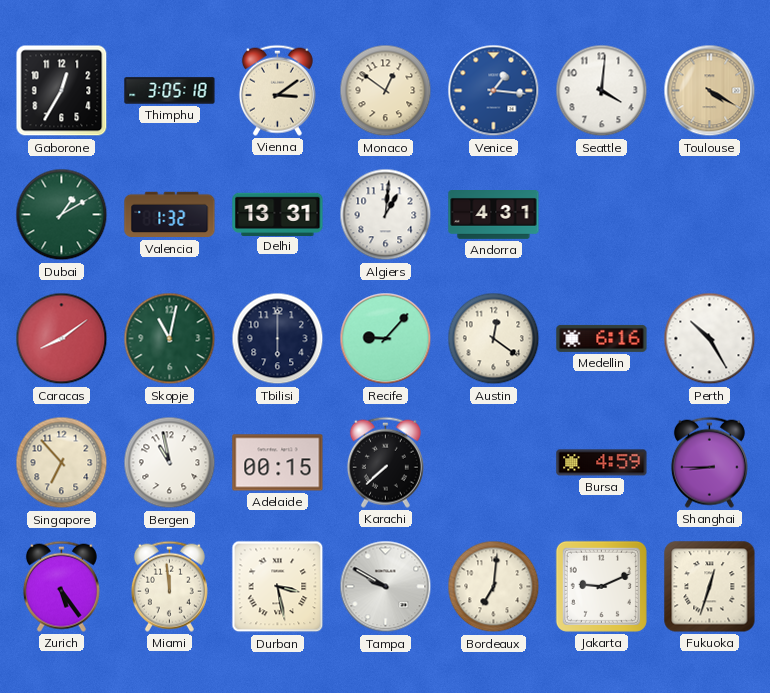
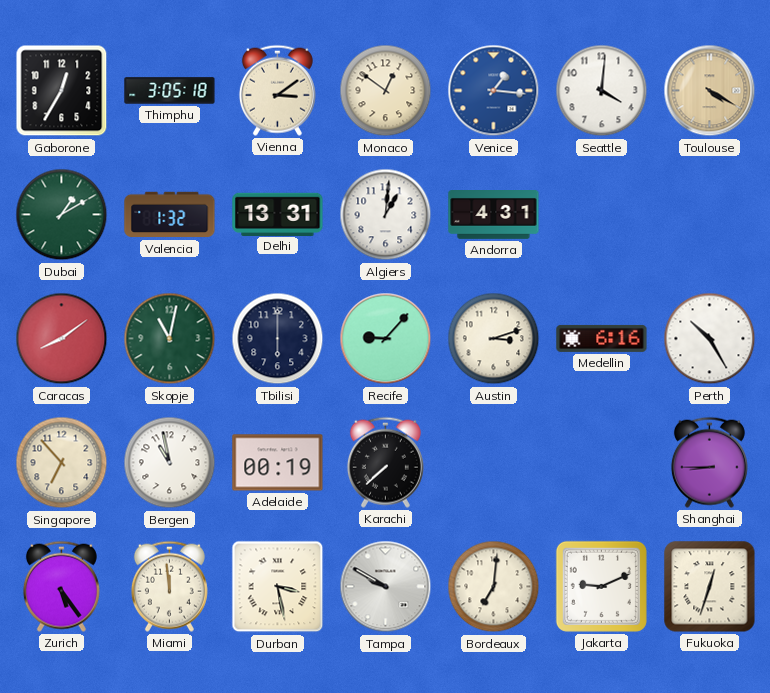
Austin: 12:21 -> 3:12
Adelaide: 00:15 -> 00:19
Bursa: 4:59 -> none
